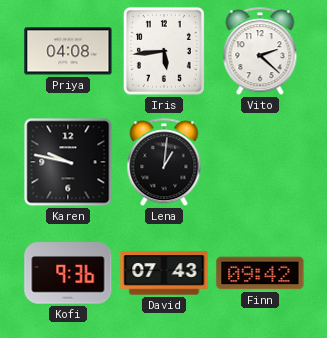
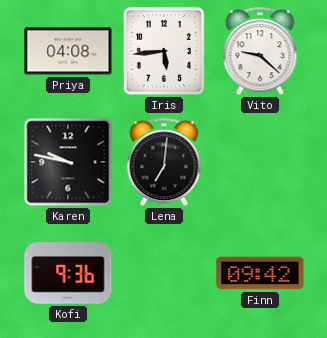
Vito: 2:22 -> 9:22
Lena: 1:01 -> 7:01
David: 07:43 -> none
